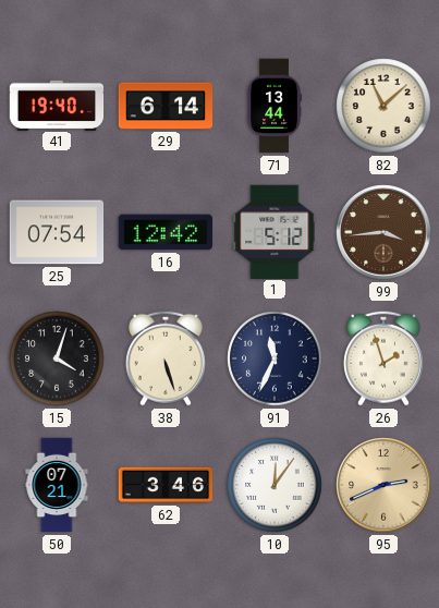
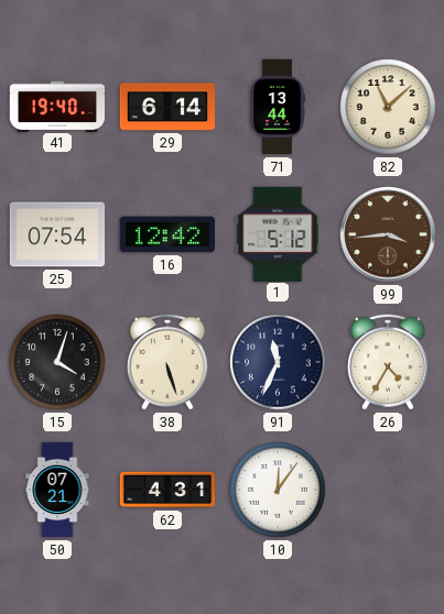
26: 1:57 -> 4:35
62: 3:46 -> 4:31
95: 2:41 -> none
